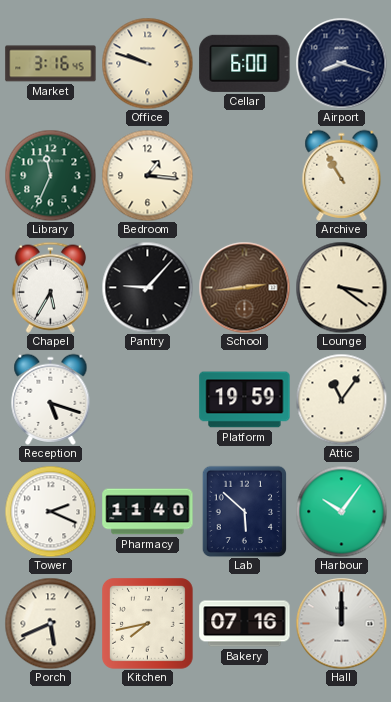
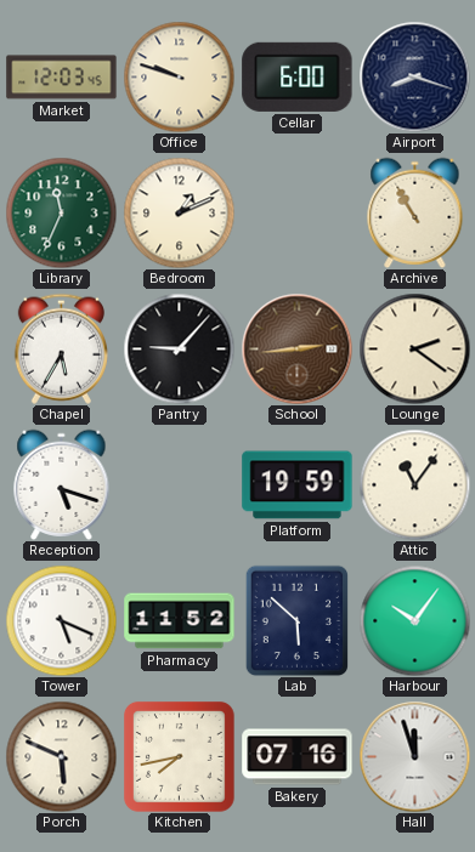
Market: 3:16 -> 12:03
Bedroom: 1:16 -> 1:11
Lounge: 3:21 -> 2:21
Tower: 2:19 -> 5:19
Pharmacy: 11:40 -> 11:52
Porch: 5:41 -> 5:49
Hall: 12:00 -> 11:57
